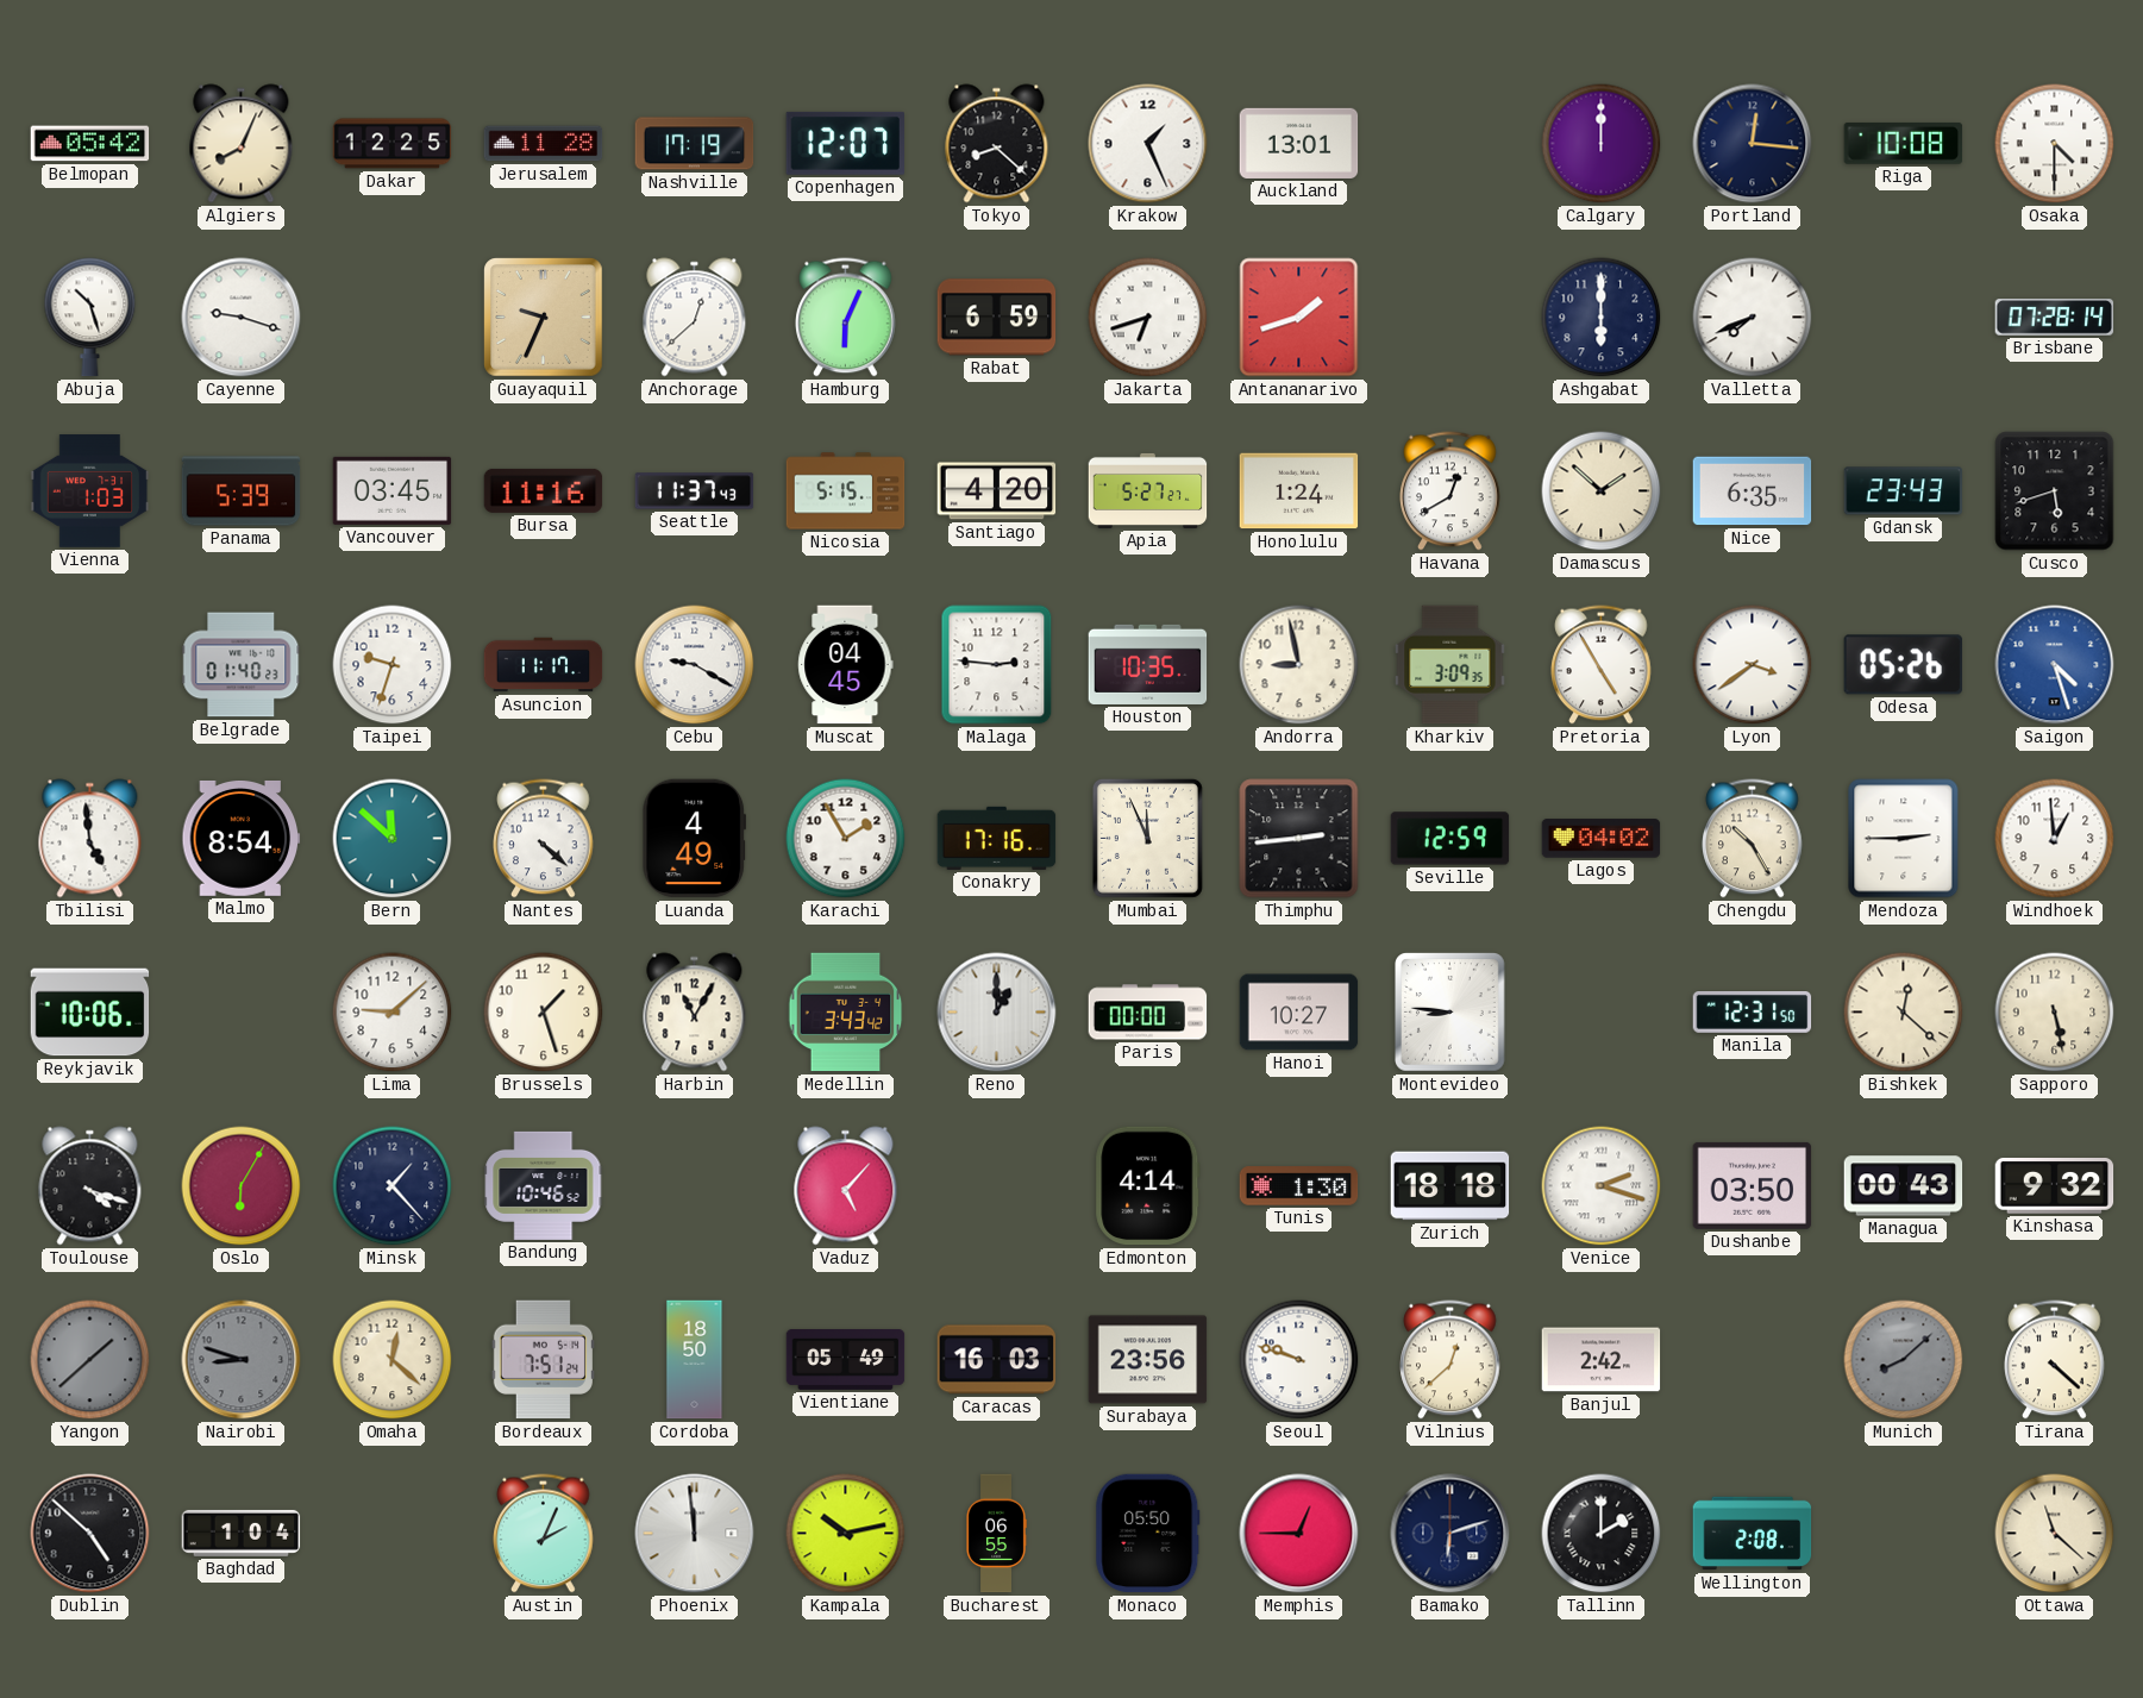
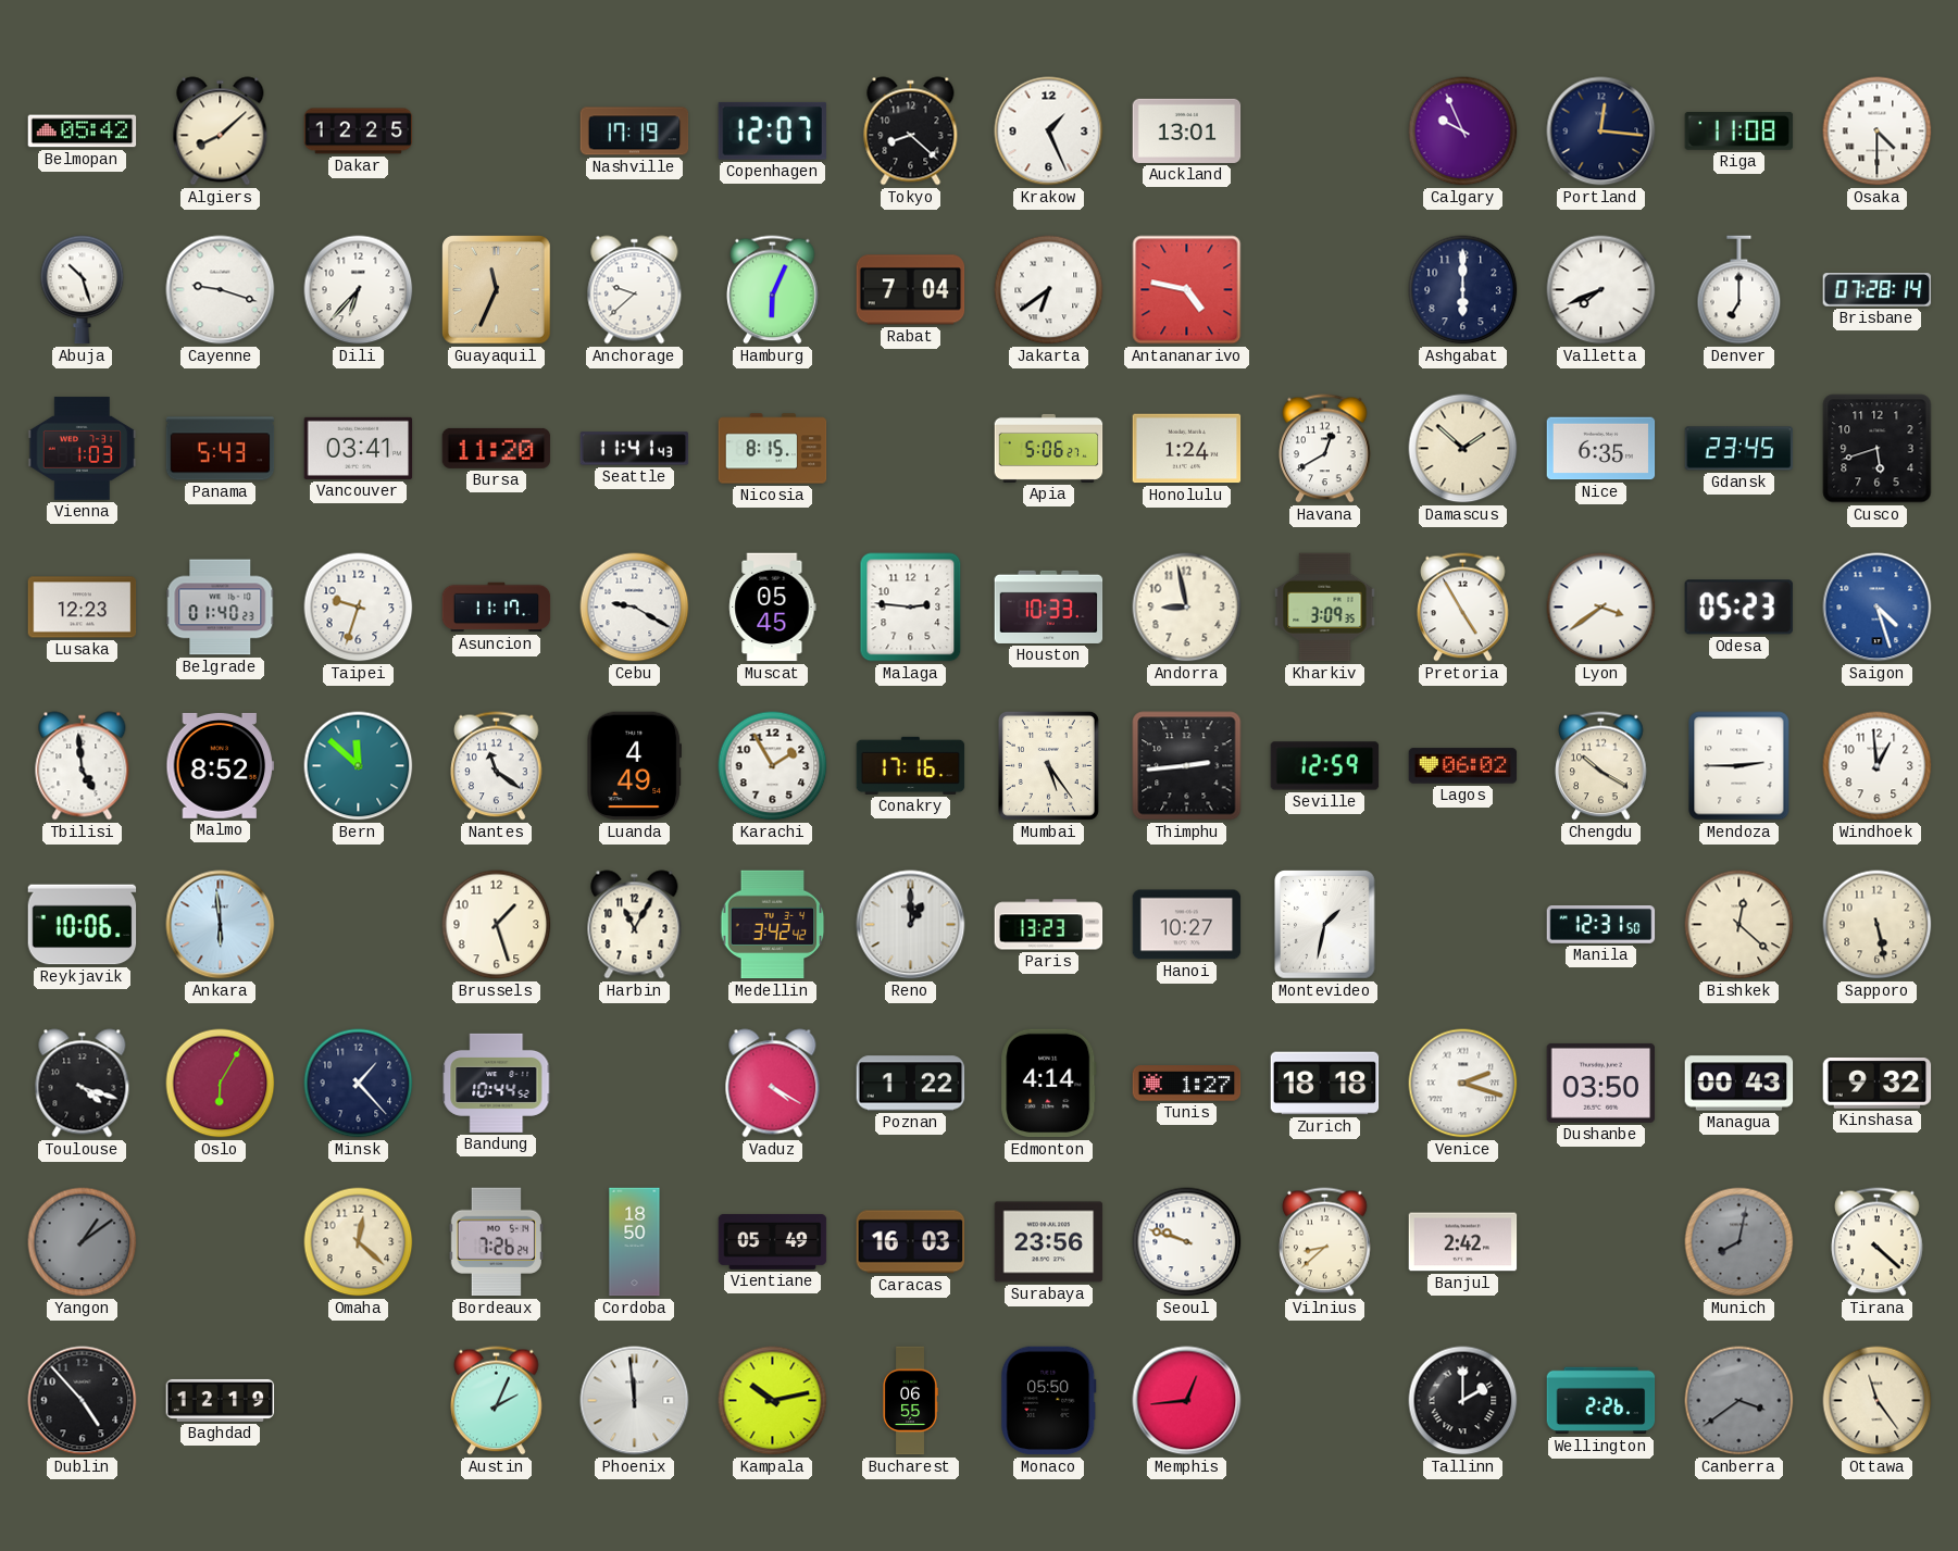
Algiers: 8:04 -> 8:08
Jerusalem: 11:28 -> none
Calgary: 12:00 -> 9:56
Riga: 10:08 -> 11:08
Dili: none -> 6:37
Guayaquil: 9:34 -> 11:34
Anchorage: 12:38 -> 9:38
Rabat: 6:59 -> 7:04
Jakarta: 6:42 -> 6:39
Antananarivo: 1:42 -> 4:47
Denver: none -> 7:00
Panama: 5:39 -> 5:43
Vancouver: 03:45 -> 03:41
Bursa: 11:16 -> 11:20
Seattle: 11:37 -> 11:41
Nicosia: 5:15 -> 8:15
Santiago: 4:20 -> none
Apia: 5:27 -> 5:06
Gdansk: 23:43 -> 23:45
Lusaka: none -> 12:23
Muscat: 04:45 -> 05:45
Houston: 10:35 -> 10:33
Odesa: 05:26 -> 05:23
Malmo: 8:54 -> 8:52
Nantes: 4:22 -> 11:21
Mumbai: 11:56 -> 5:24
Lagos: 04:02 -> 06:02
Chengdu: 10:25 -> 10:20
Ankara: none -> 5:59
Lima: 9:08 -> none
Medellin: 3:43 -> 3:42
Paris: 00:00 -> 13:23
Montevideo: 8:46 -> 1:32
Bandung: 10:46 -> 10:44
Vaduz: 5:07 -> 4:20
Poznan: none -> 1:22
Tunis: 1:30 -> 1:27
Yangon: 1:38 -> 1:09
Nairobi: 8:48 -> none
Bordeaux: 7:51 -> 7:26
Vilnius: 12:38 -> 8:38
Munich: 8:08 -> 8:02
Dublin: 4:52 -> 4:53
Baghdad: 1:04 -> 12:19
Memphis: 12:45 -> 12:44
Bamako: 6:12 -> none
Wellington: 2:08 -> 2:26
Canberra: none -> 3:39
Ottawa: 11:22 -> 11:24
